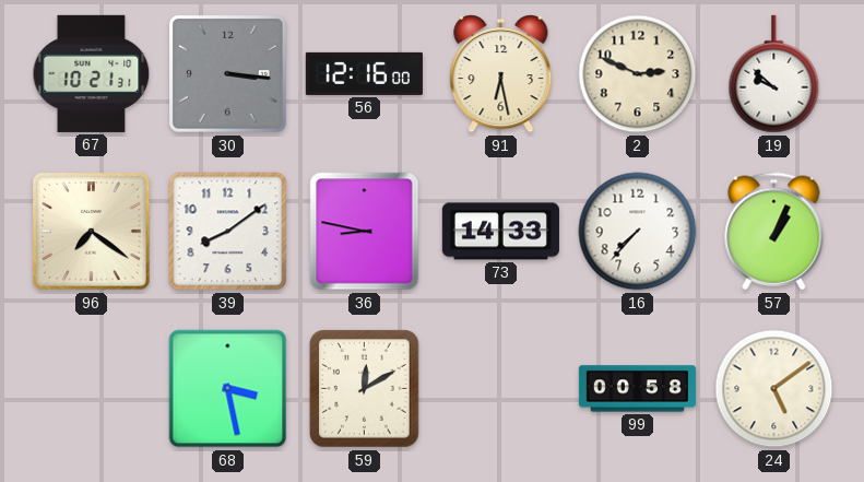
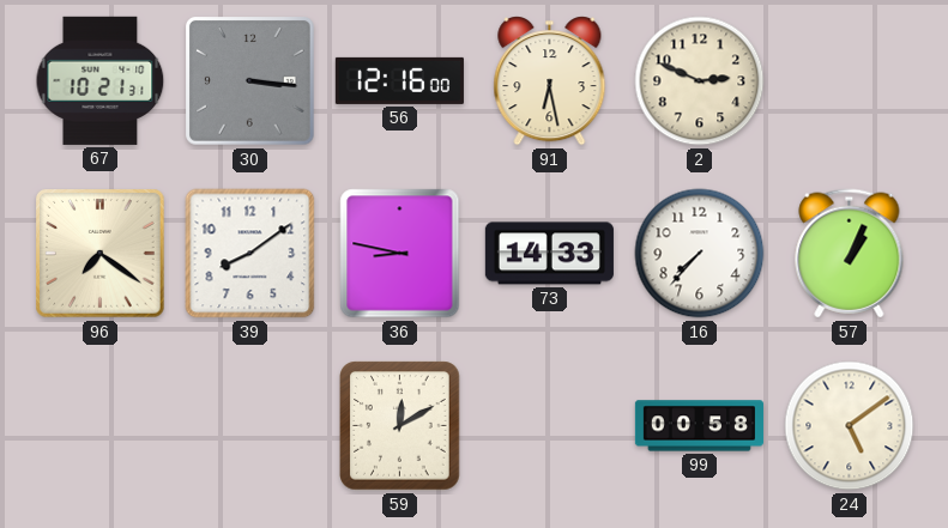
19: 9:52 -> none
68: 3:28 -> none
